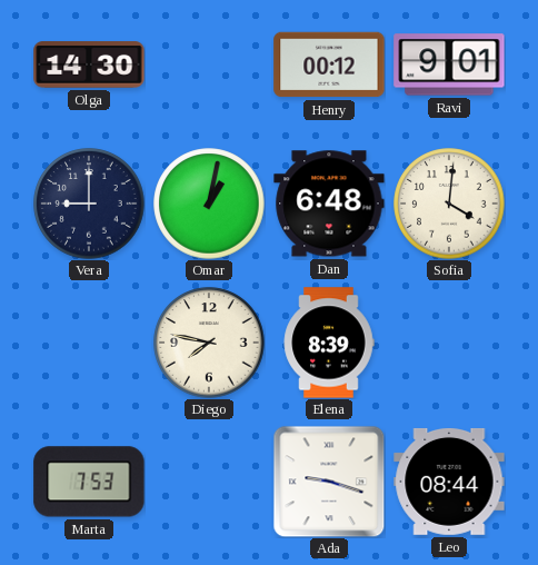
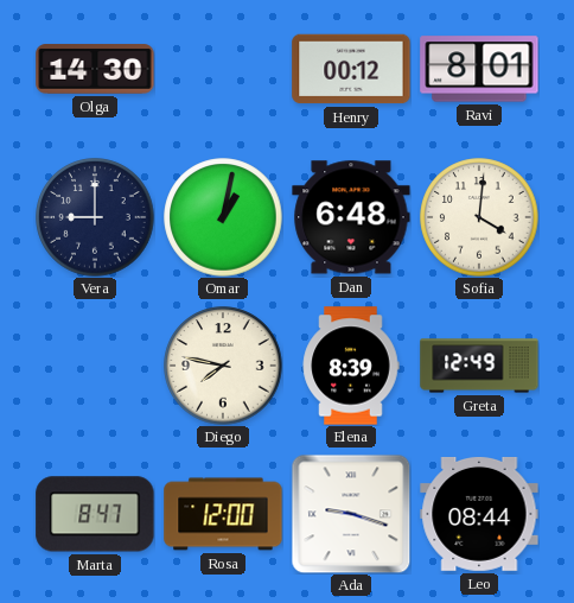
Ravi: 9:01 -> 8:01
Greta: none -> 12:49
Marta: 7:53 -> 8:47
Rosa: none -> 12:00
